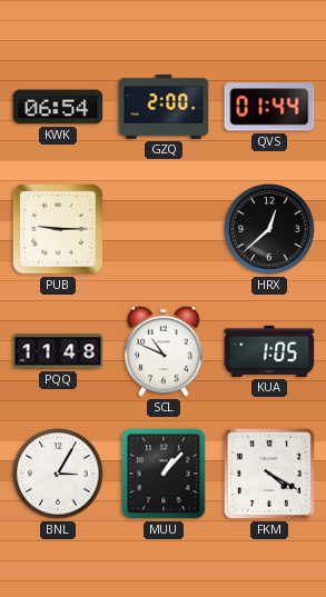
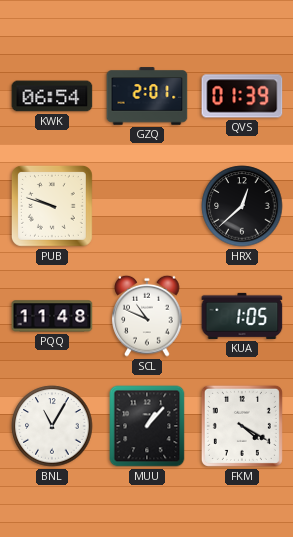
GZQ: 2:00 -> 2:01
QVS: 01:44 -> 01:39
PUB: 9:15 -> 9:48
BNL: 3:05 -> 11:05
